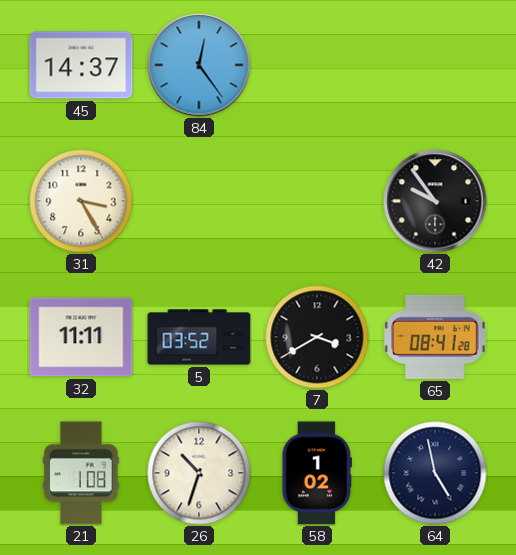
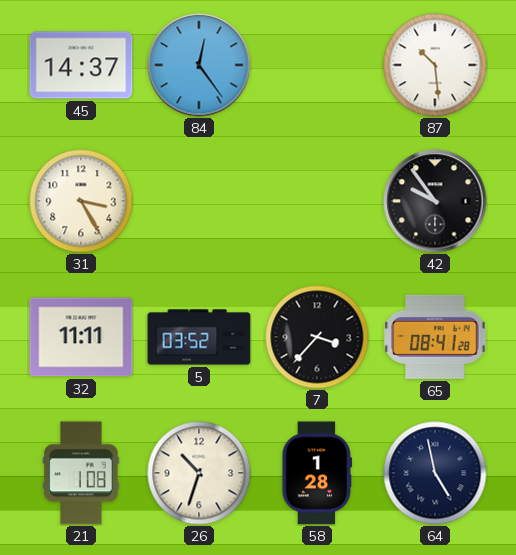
87: none -> 10:29
7: 3:40 -> 3:37
58: 1:02 -> 1:28
